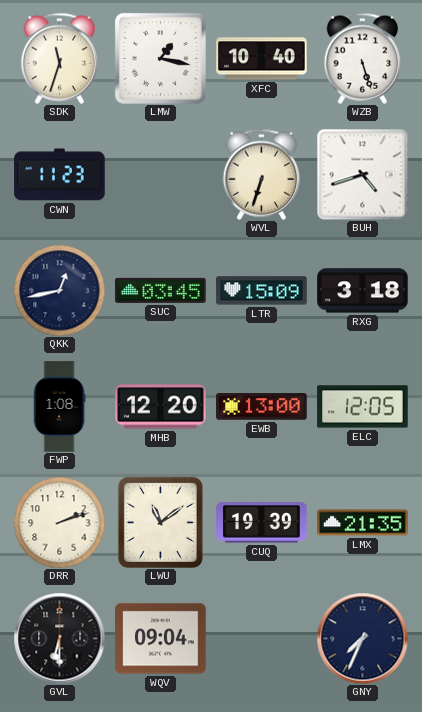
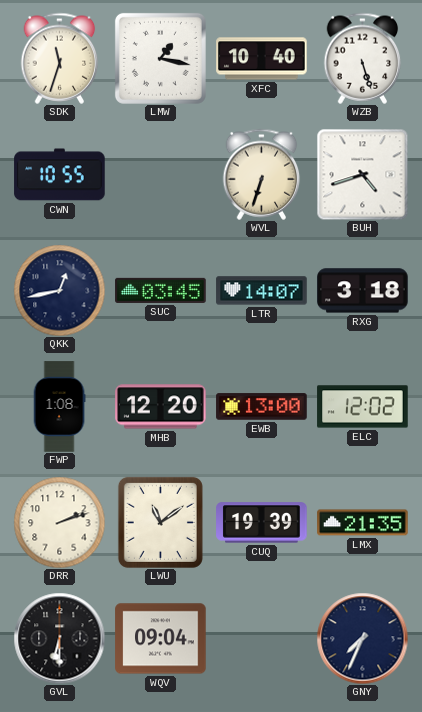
CWN: 11:23 -> 10:55
LTR: 15:09 -> 14:07
ELC: 12:05 -> 12:02
